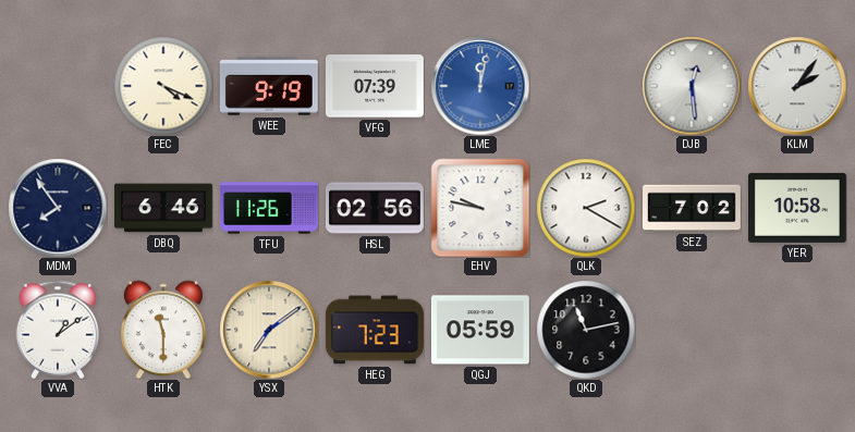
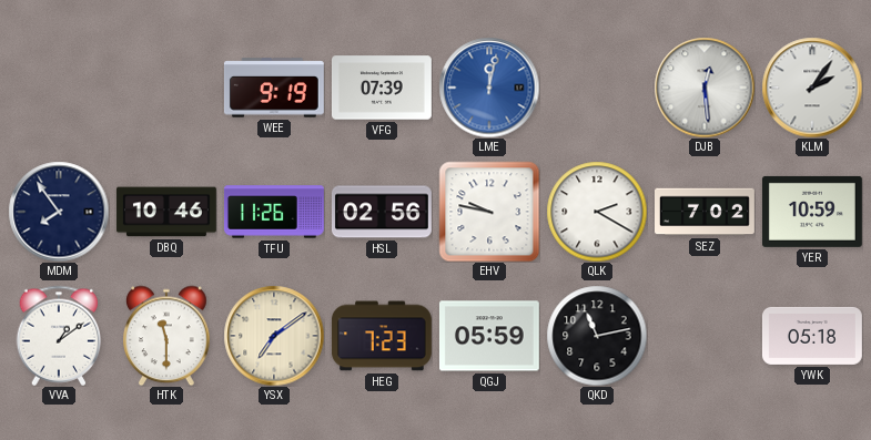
FEC: 4:19 -> none
DBQ: 6:46 -> 10:46
YER: 10:58 -> 10:59
YWK: none -> 05:18
